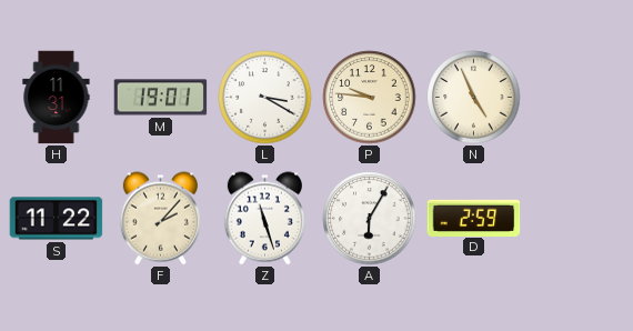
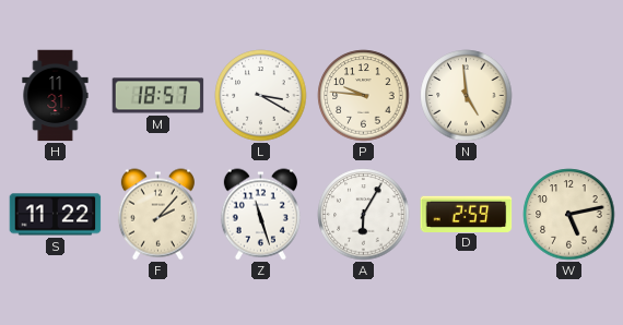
M: 19:01 -> 18:57
N: 4:56 -> 4:59
W: none -> 5:13
